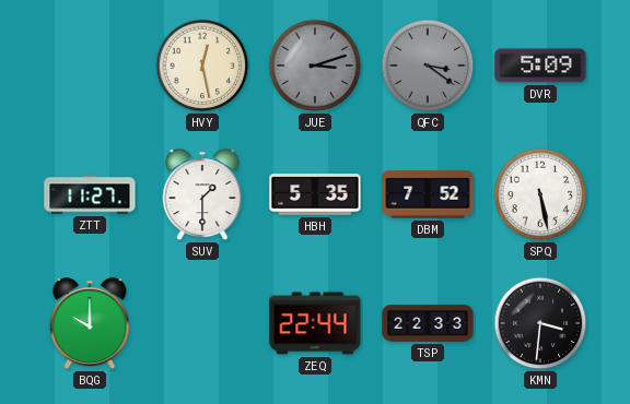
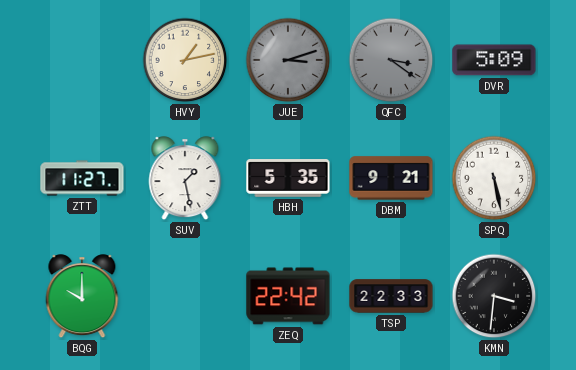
HVY: 12:28 -> 1:13
SUV: 1:30 -> 1:28
DBM: 7:52 -> 9:21
ZEQ: 22:44 -> 22:42
